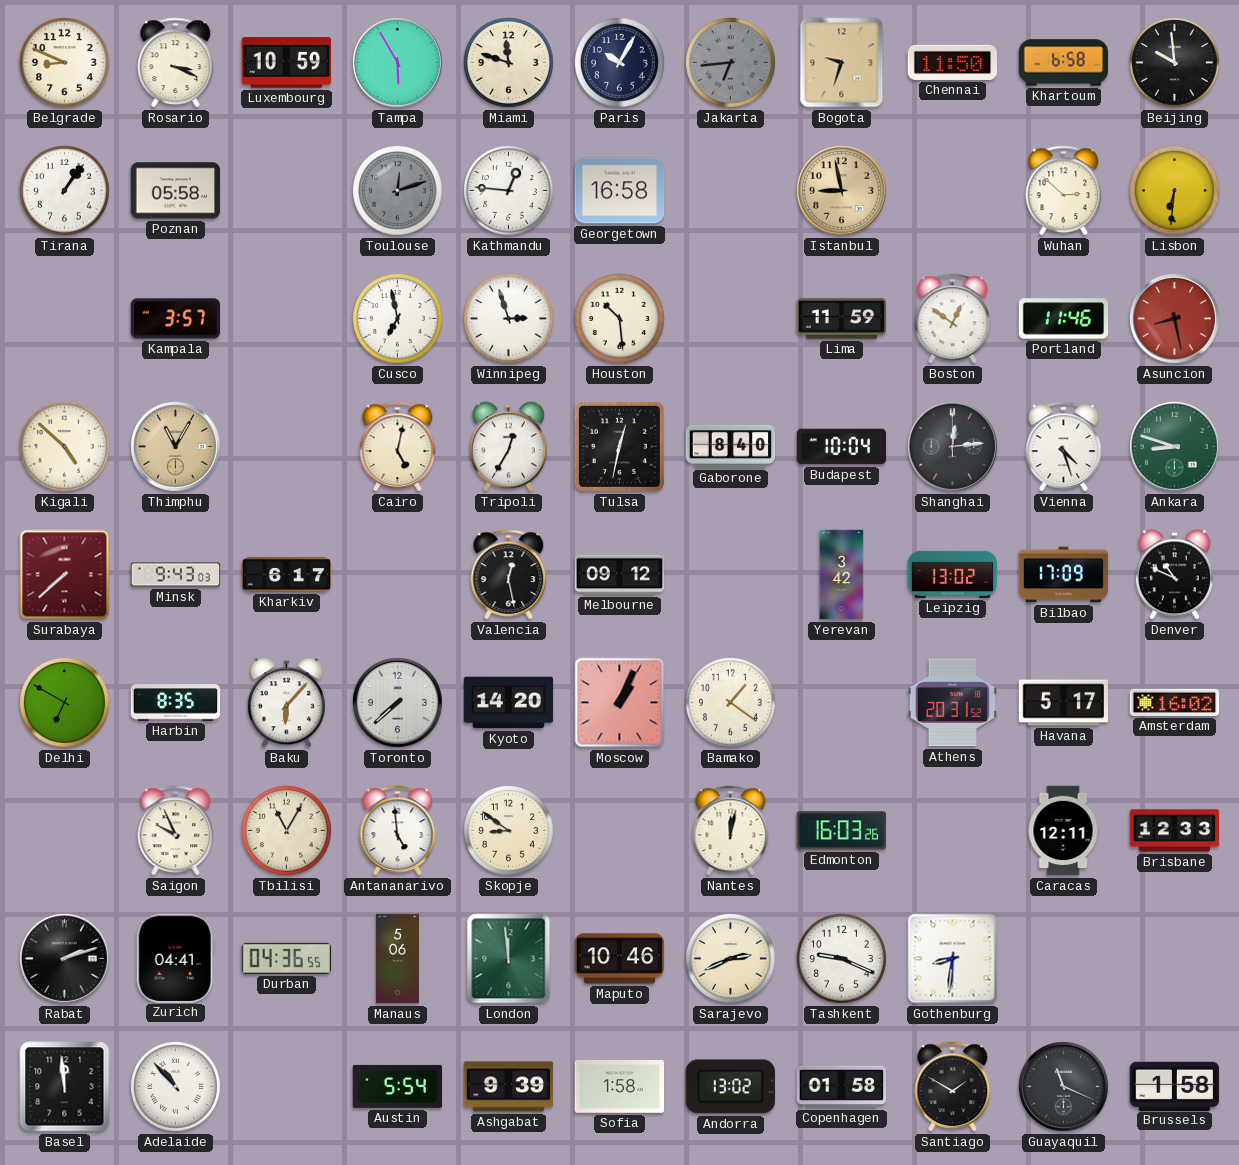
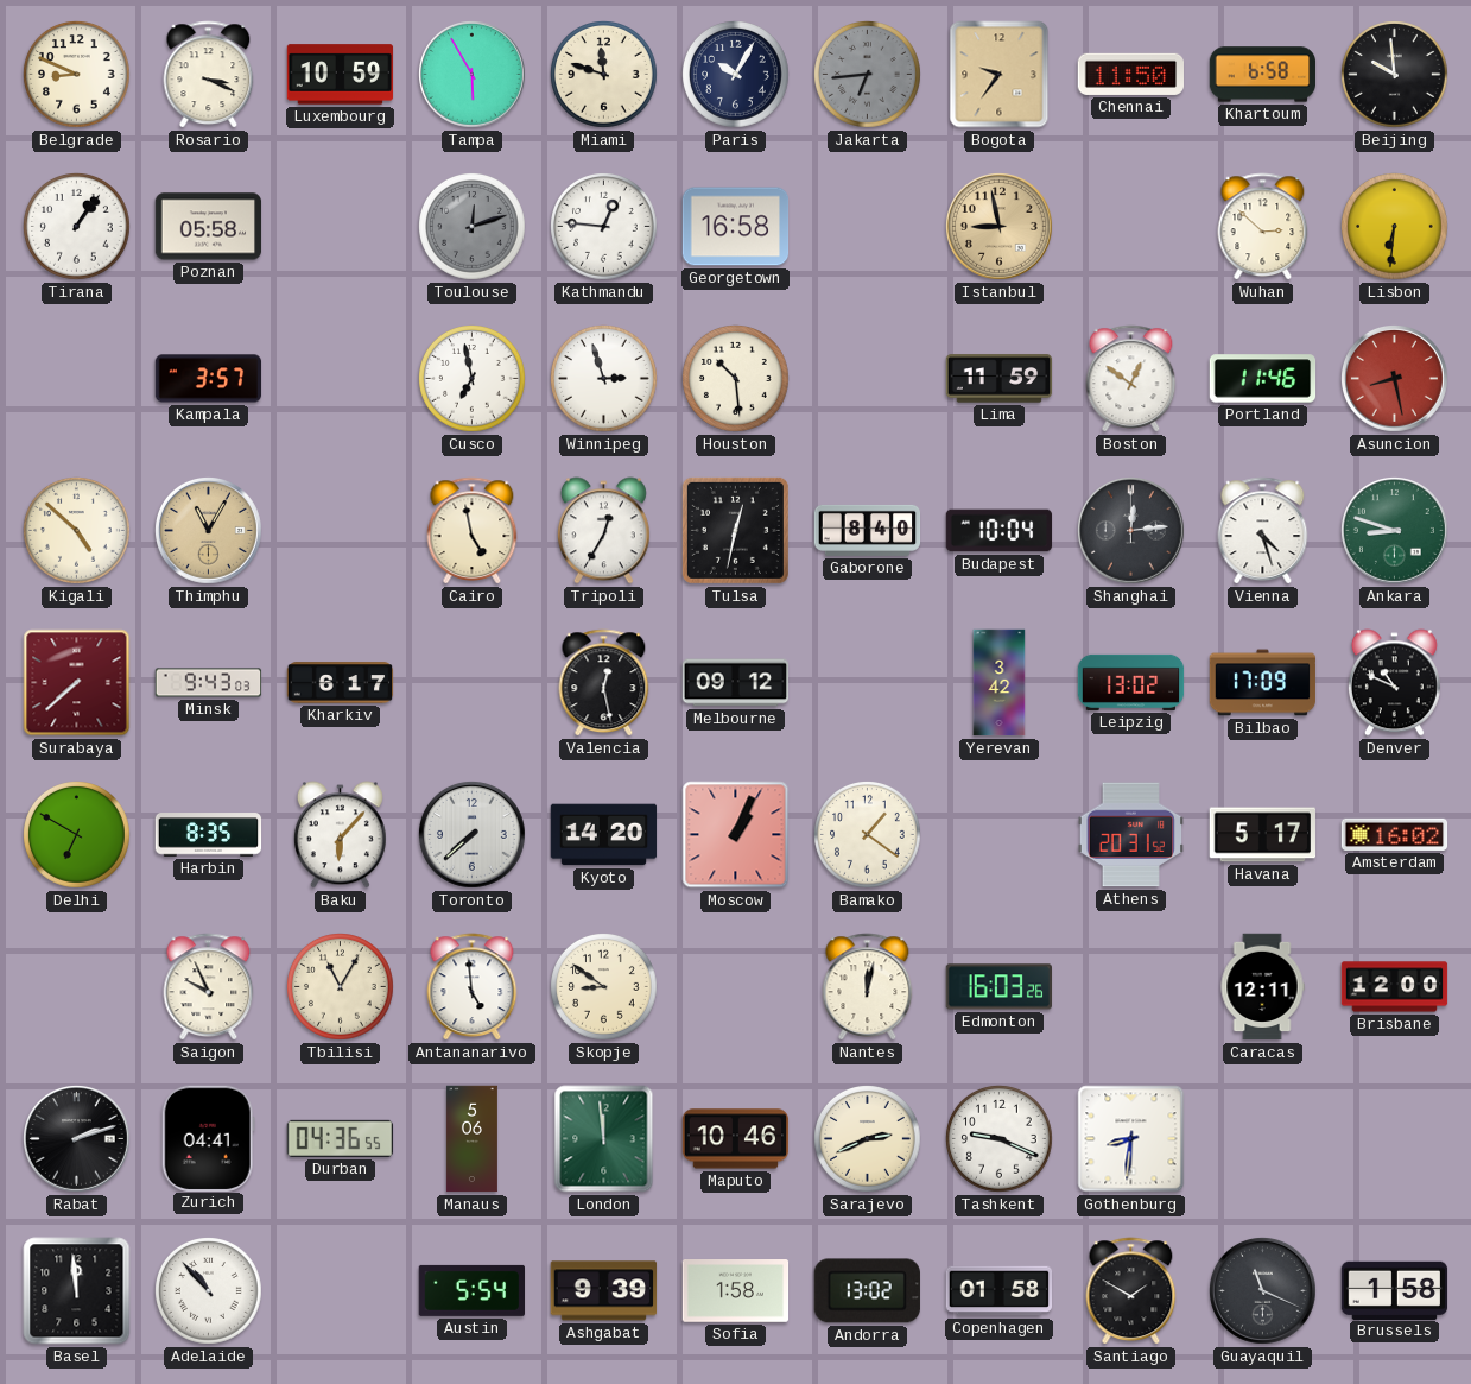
Bogota: 9:33 -> 9:36
Cairo: 5:02 -> 4:58
Brisbane: 12:33 -> 12:00
